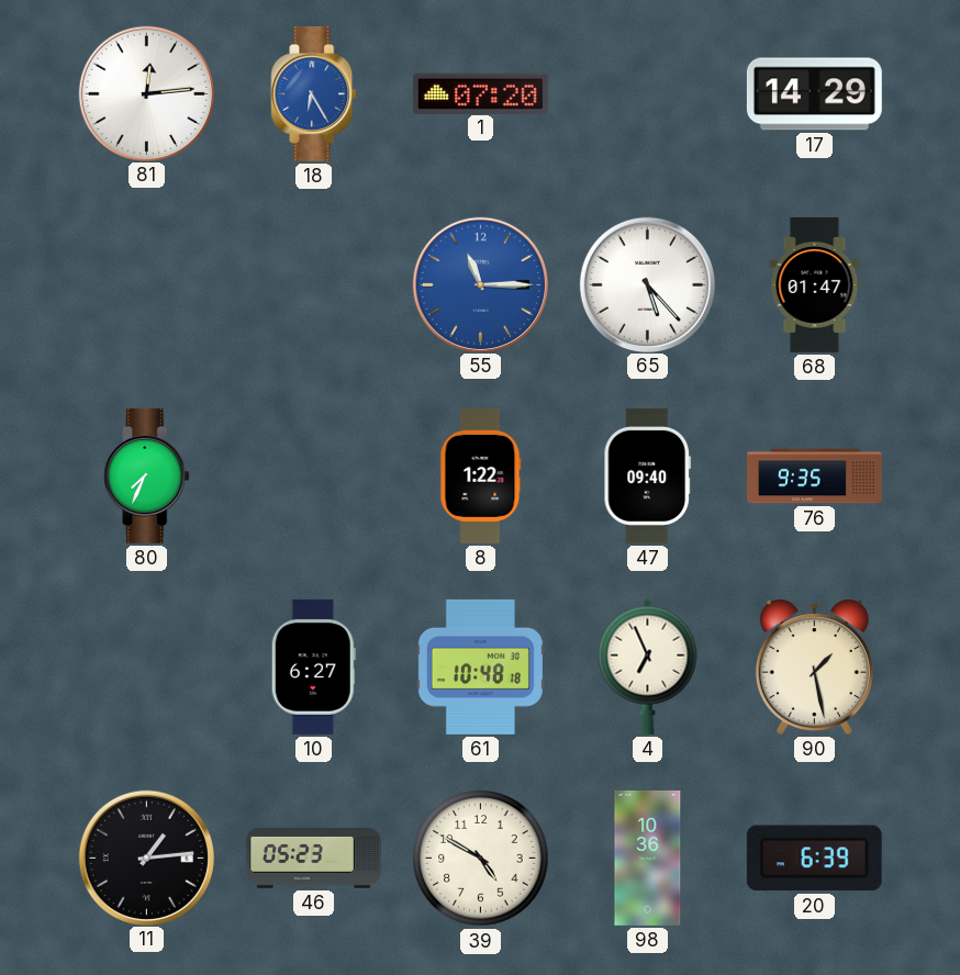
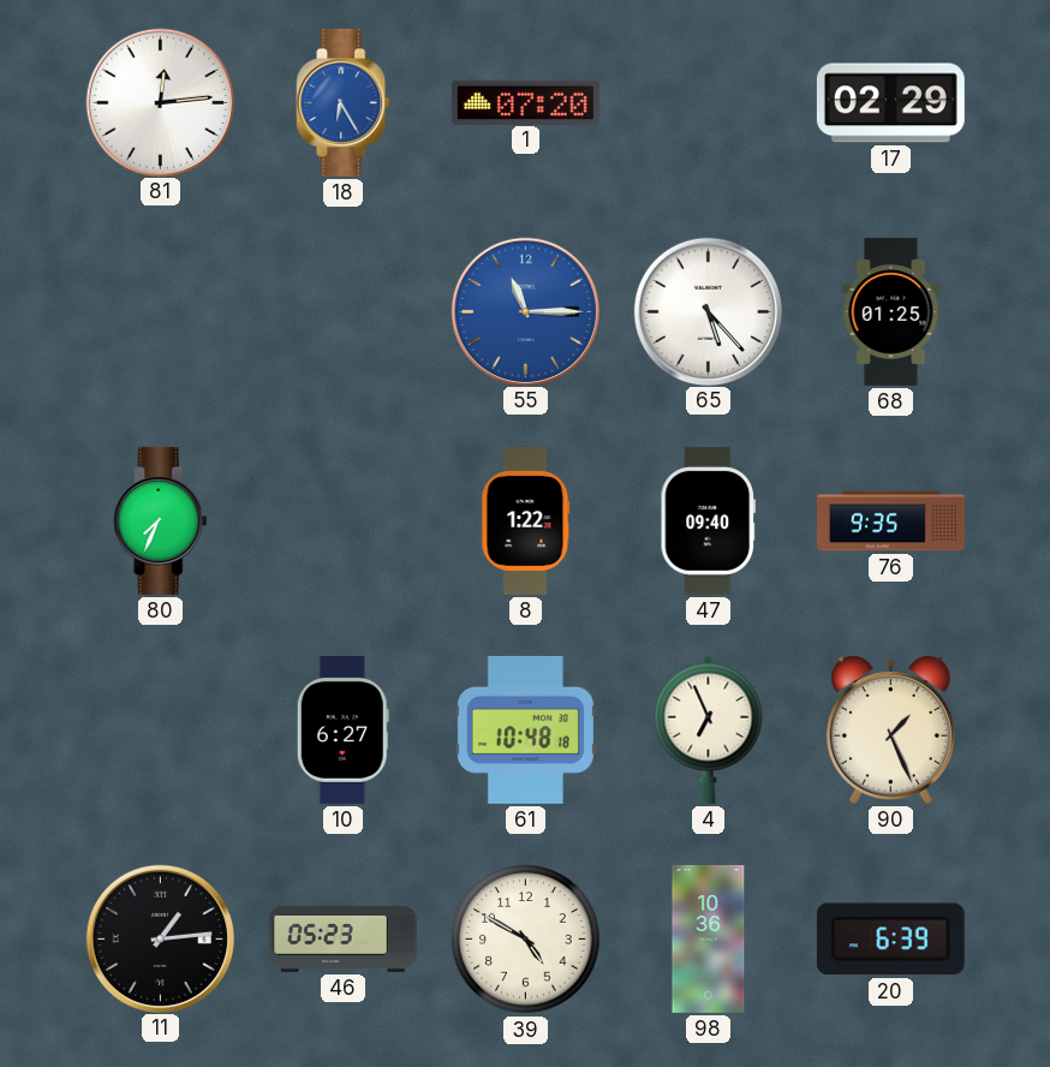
17: 14:29 -> 02:29
68: 01:47 -> 01:25
90: 1:28 -> 1:26
